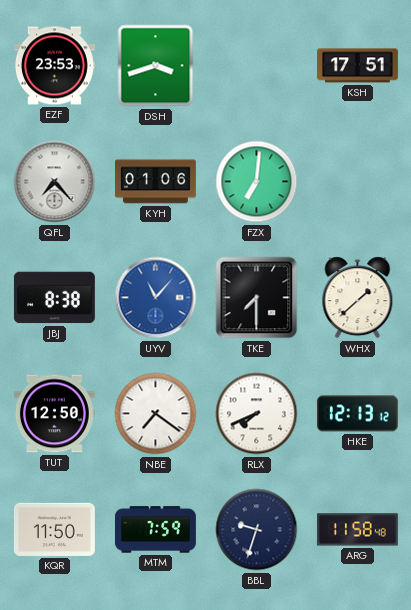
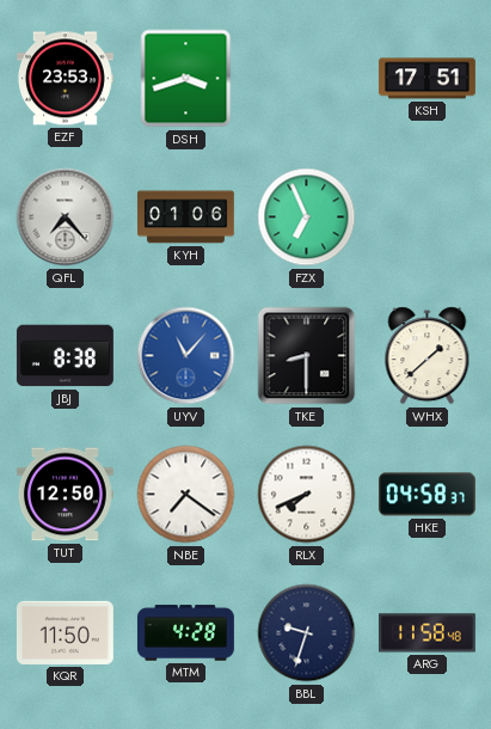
FZX: 7:01 -> 6:56
TKE: 7:30 -> 8:30
HKE: 12:13 -> 04:58
MTM: 7:59 -> 4:28
